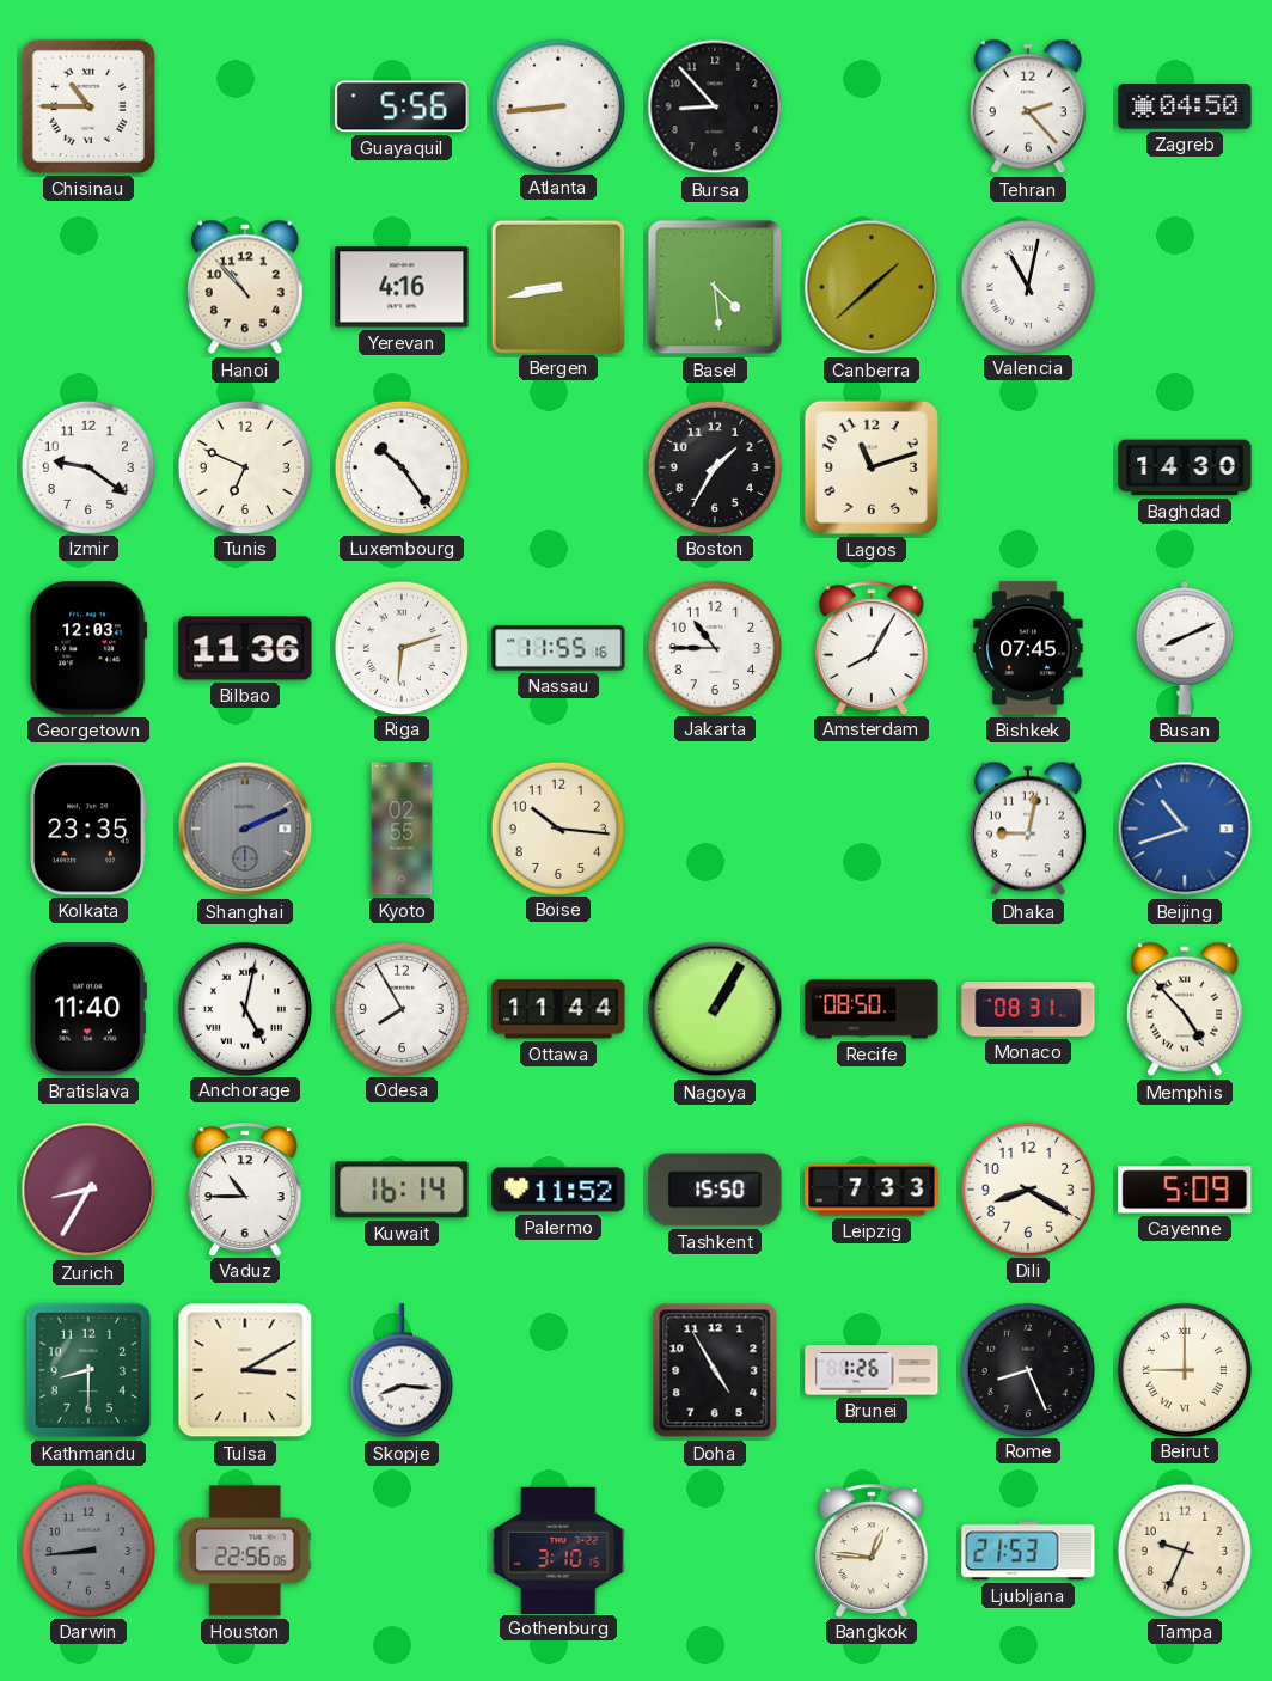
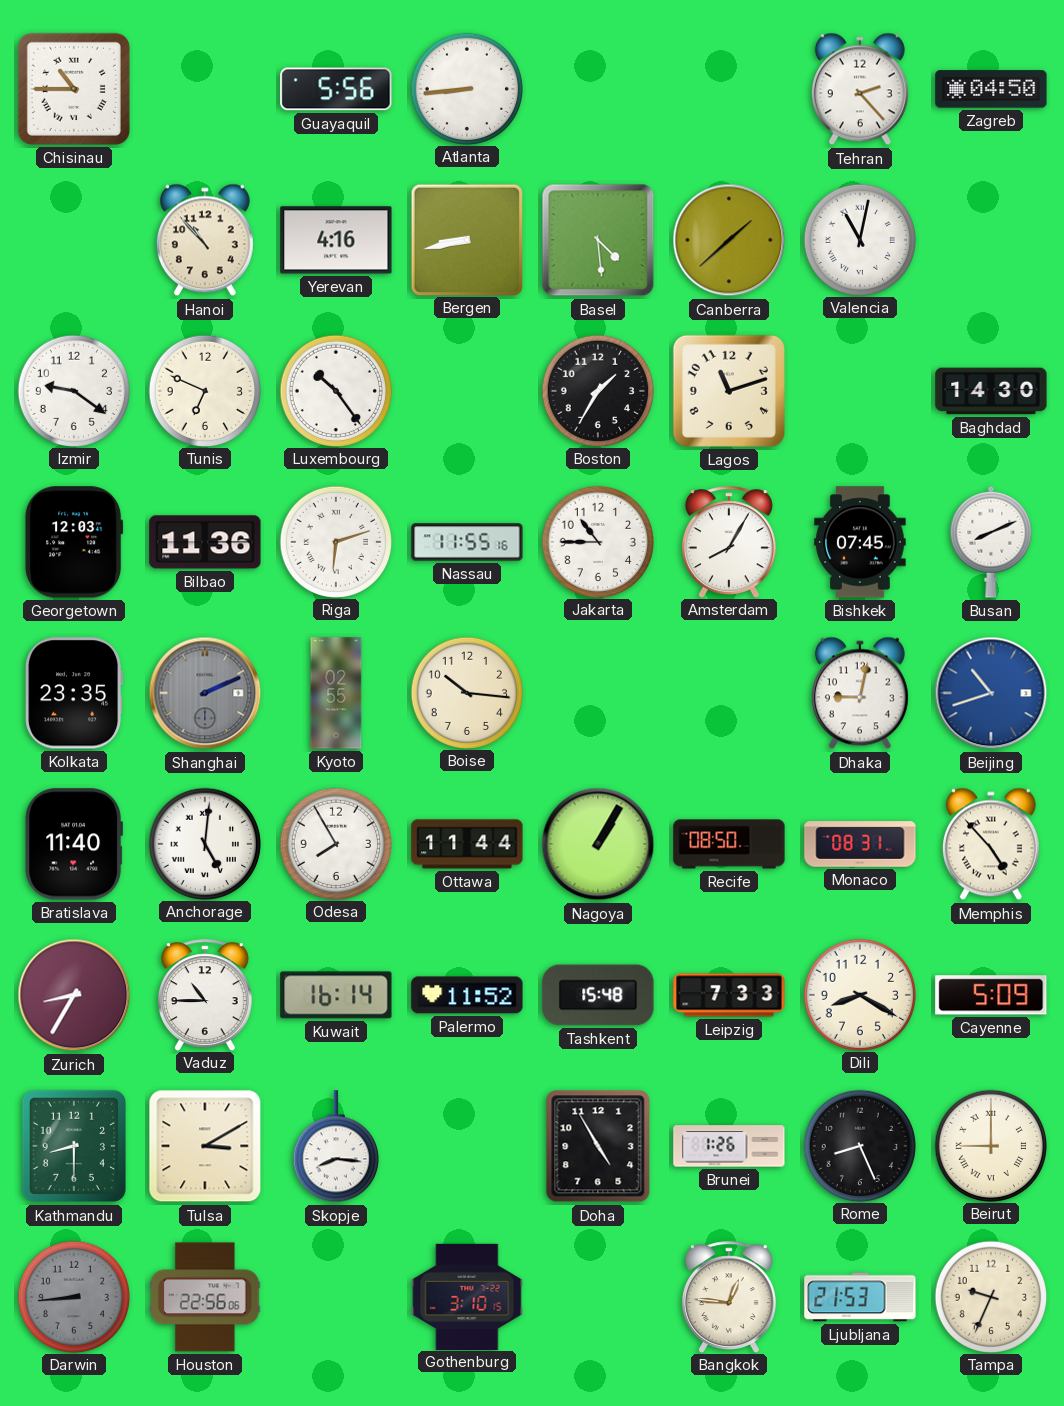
Bursa: 8:53 -> none
Anchorage: 5:02 -> 5:01
Tashkent: 15:50 -> 15:48
